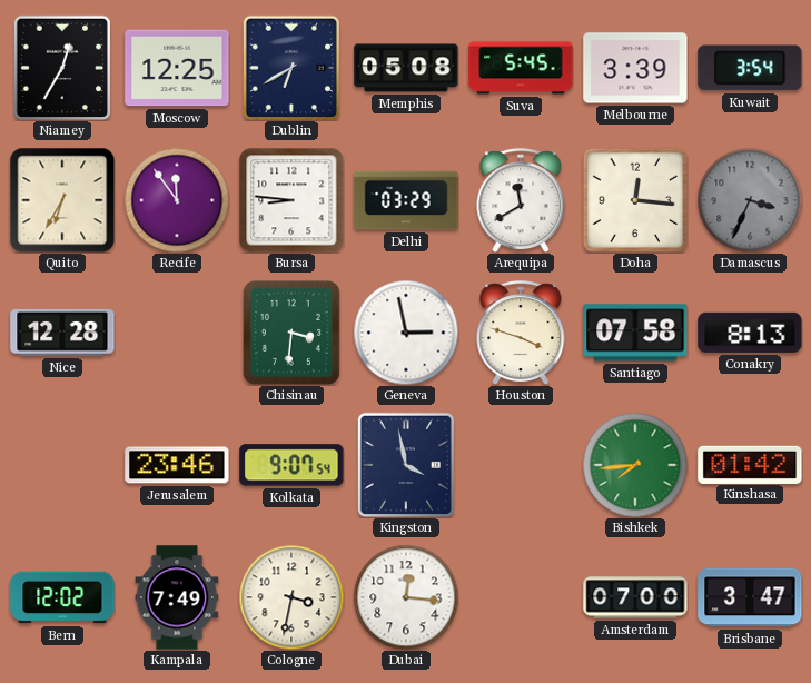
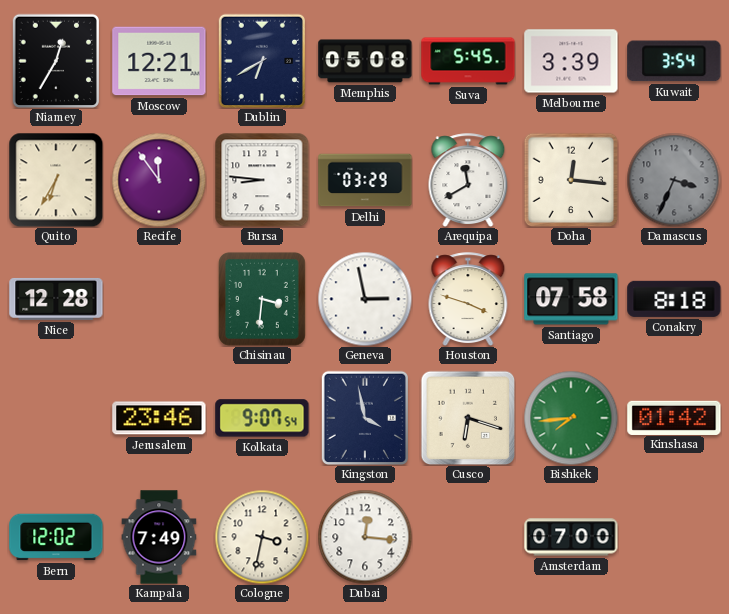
Moscow: 12:25 -> 12:21
Conakry: 8:13 -> 8:18
Cusco: none -> 6:18
Brisbane: 3:47 -> none
